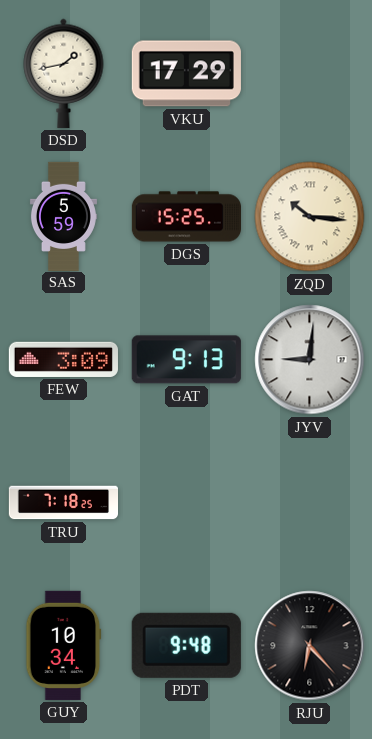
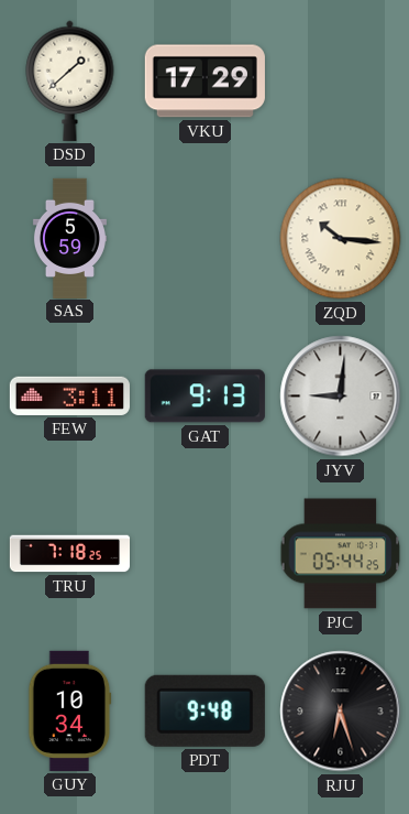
DSD: 1:43 -> 1:38
DGS: 15:25 -> none
FEW: 3:09 -> 3:11
PJC: none -> 05:44
RJU: 6:23 -> 6:27
